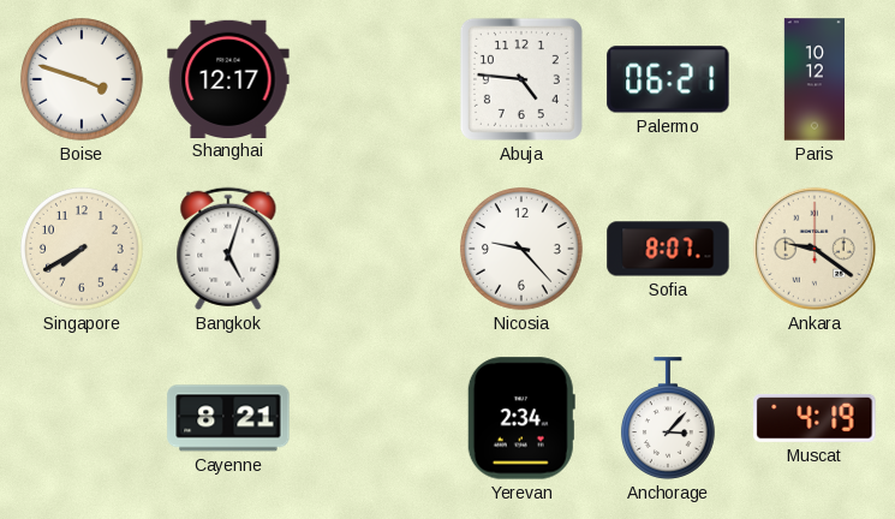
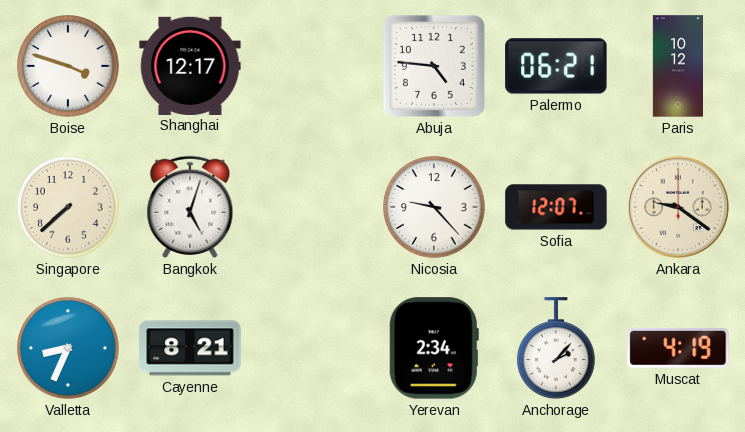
Singapore: 7:40 -> 7:38
Sofia: 8:07 -> 12:07
Valletta: none -> 8:34
Anchorage: 3:07 -> 2:07
